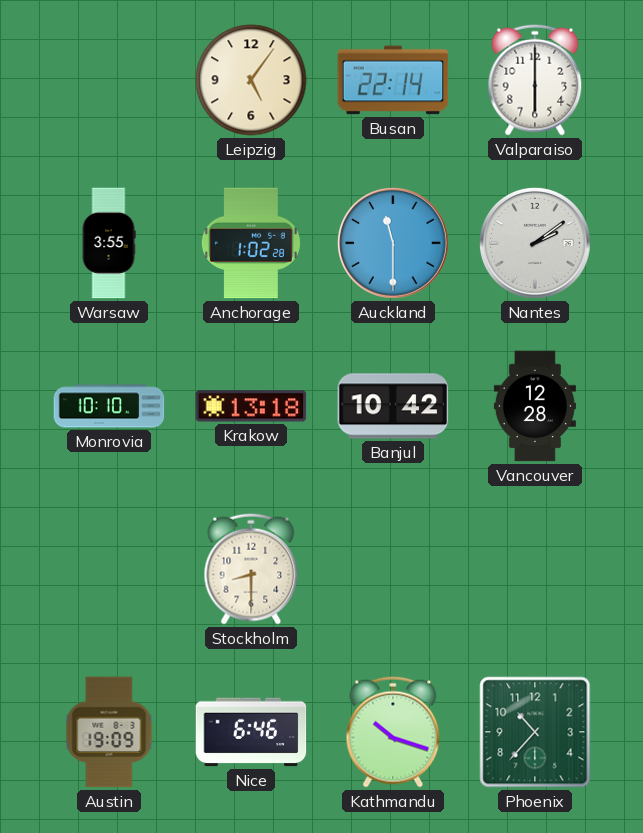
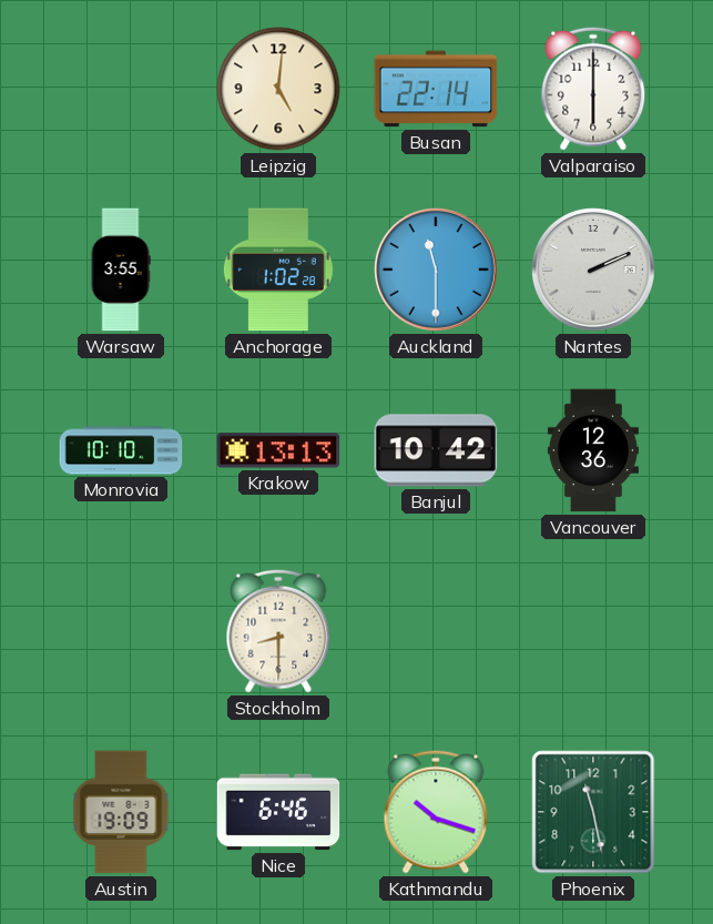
Leipzig: 5:06 -> 5:01
Nantes: 2:09 -> 2:11
Krakow: 13:18 -> 13:13
Vancouver: 12:28 -> 12:36
Phoenix: 10:37 -> 11:28
